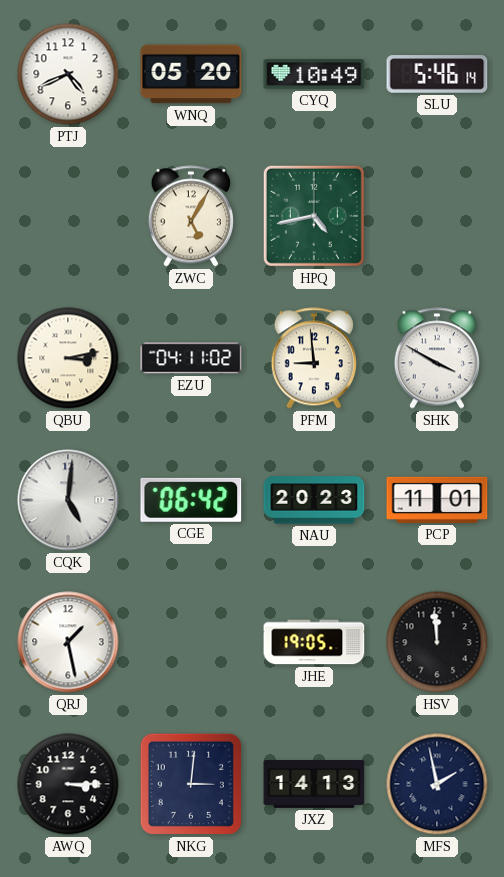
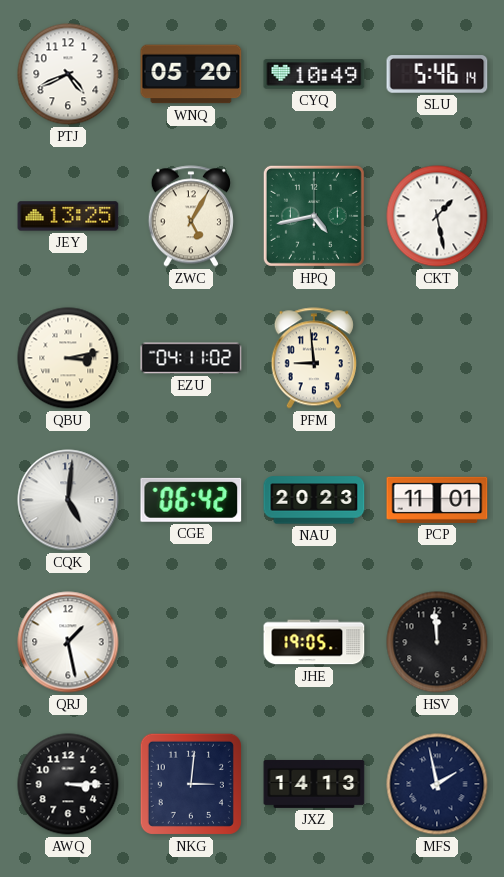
JEY: none -> 13:25
CKT: none -> 1:28
SHK: 3:50 -> none
